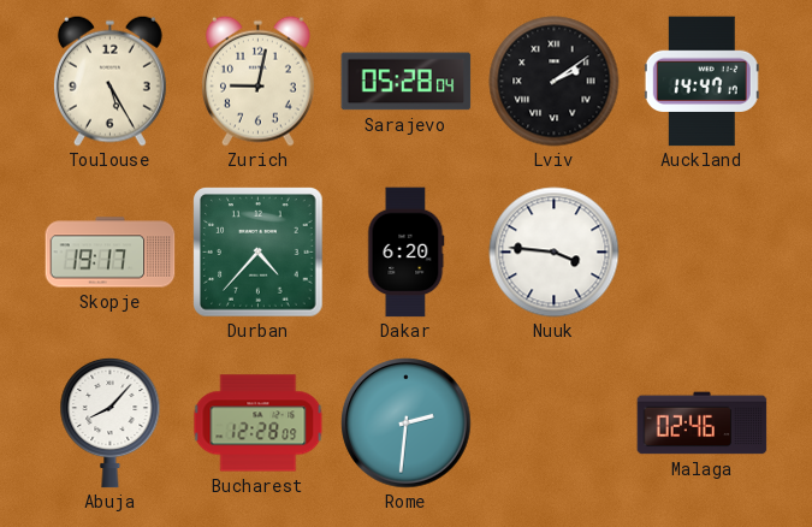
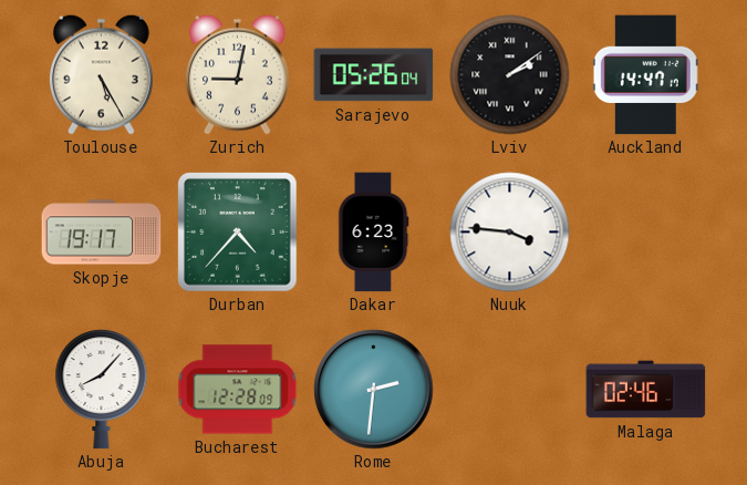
Sarajevo: 05:28 -> 05:26
Dakar: 6:20 -> 6:23
